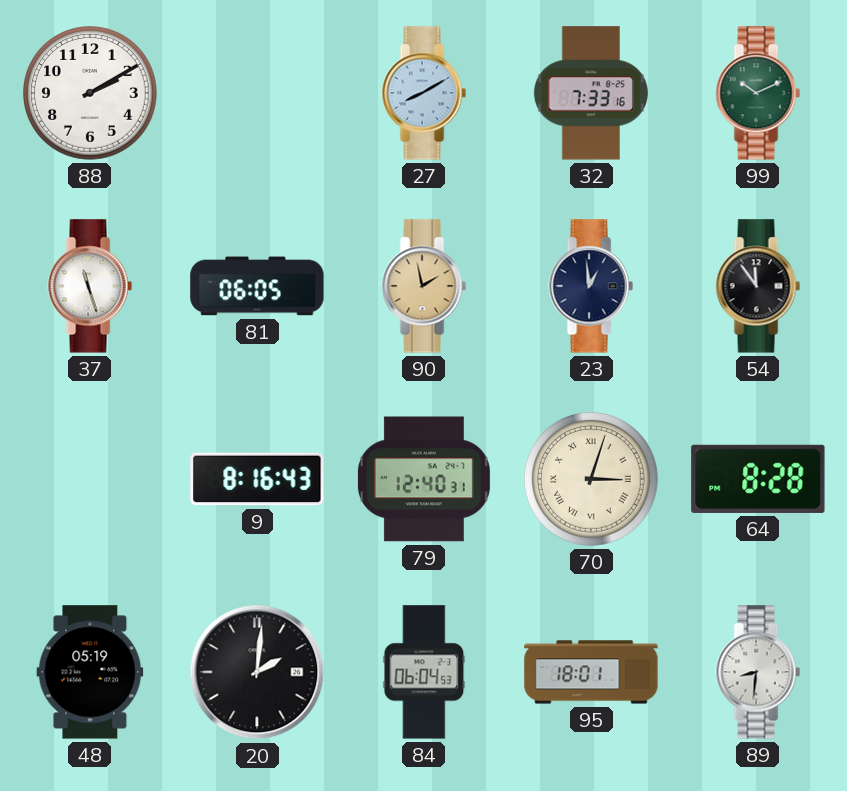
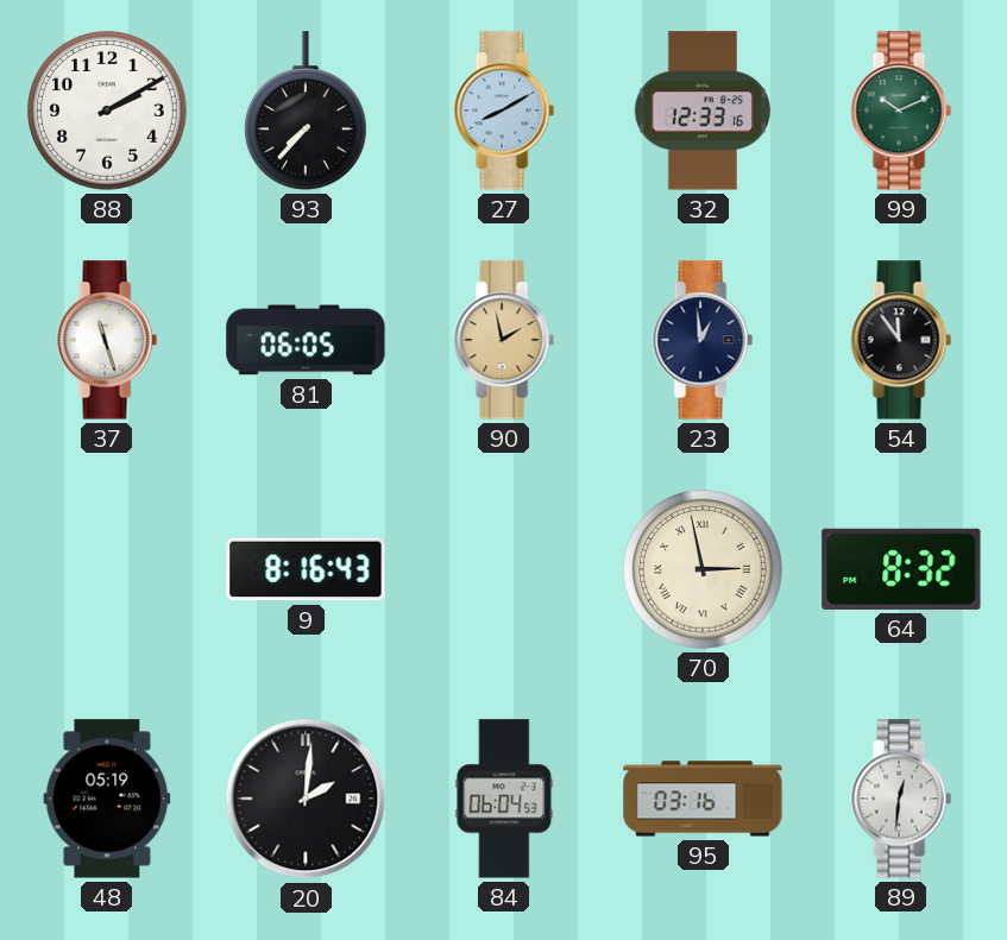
93: none -> 7:37
32: 7:33 -> 12:33
79: 12:40 -> none
70: 3:03 -> 2:58
64: 8:28 -> 8:32
95: 18:01 -> 03:16
89: 8:31 -> 12:31
